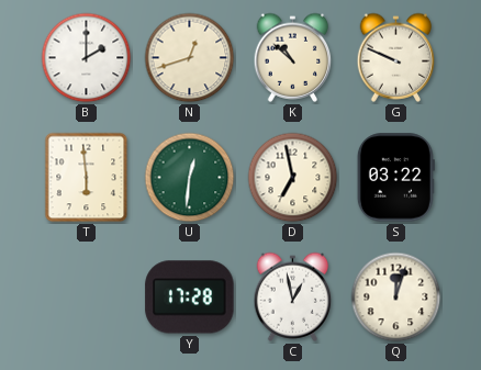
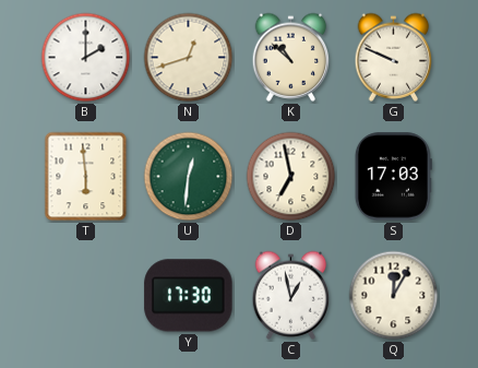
S: 03:22 -> 17:03
Y: 17:28 -> 17:30
Q: 12:03 -> 12:05
